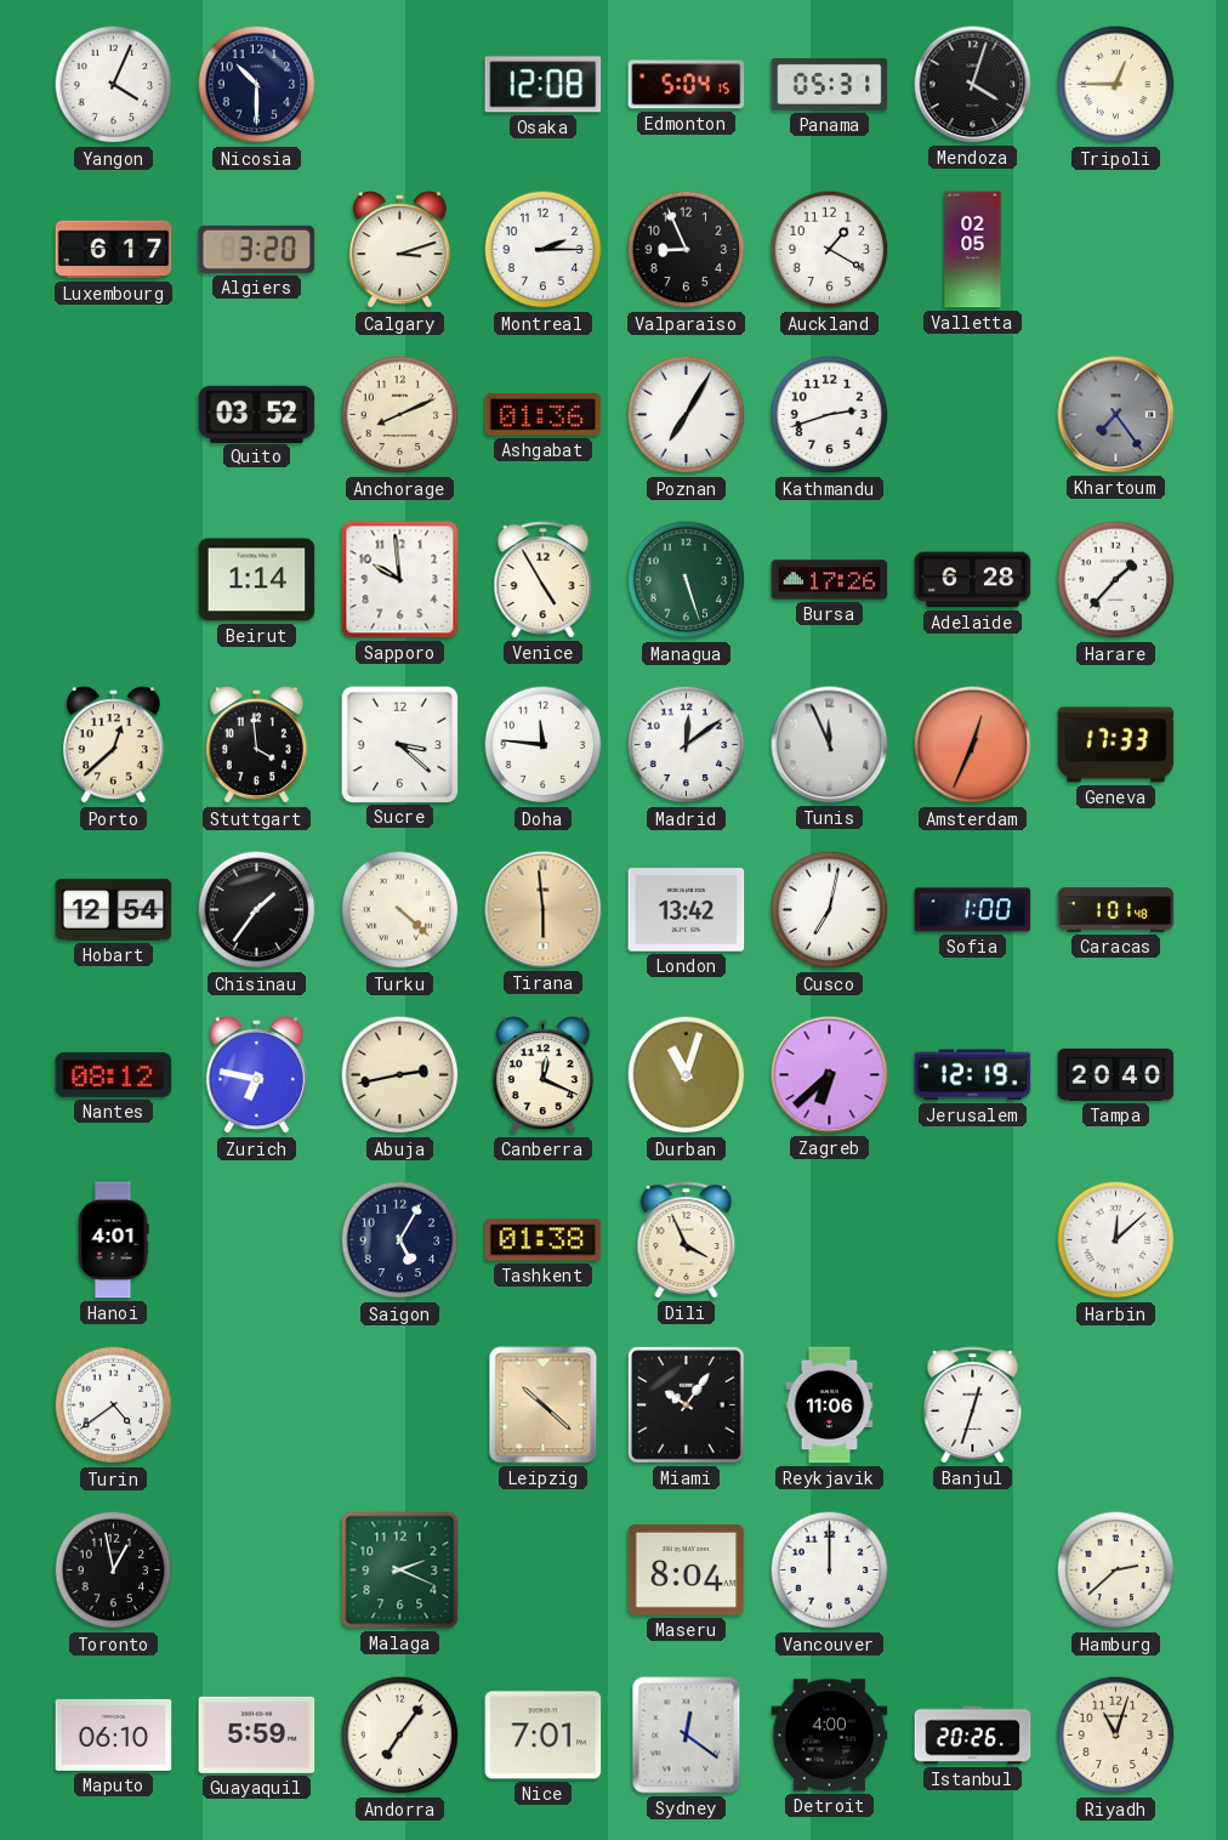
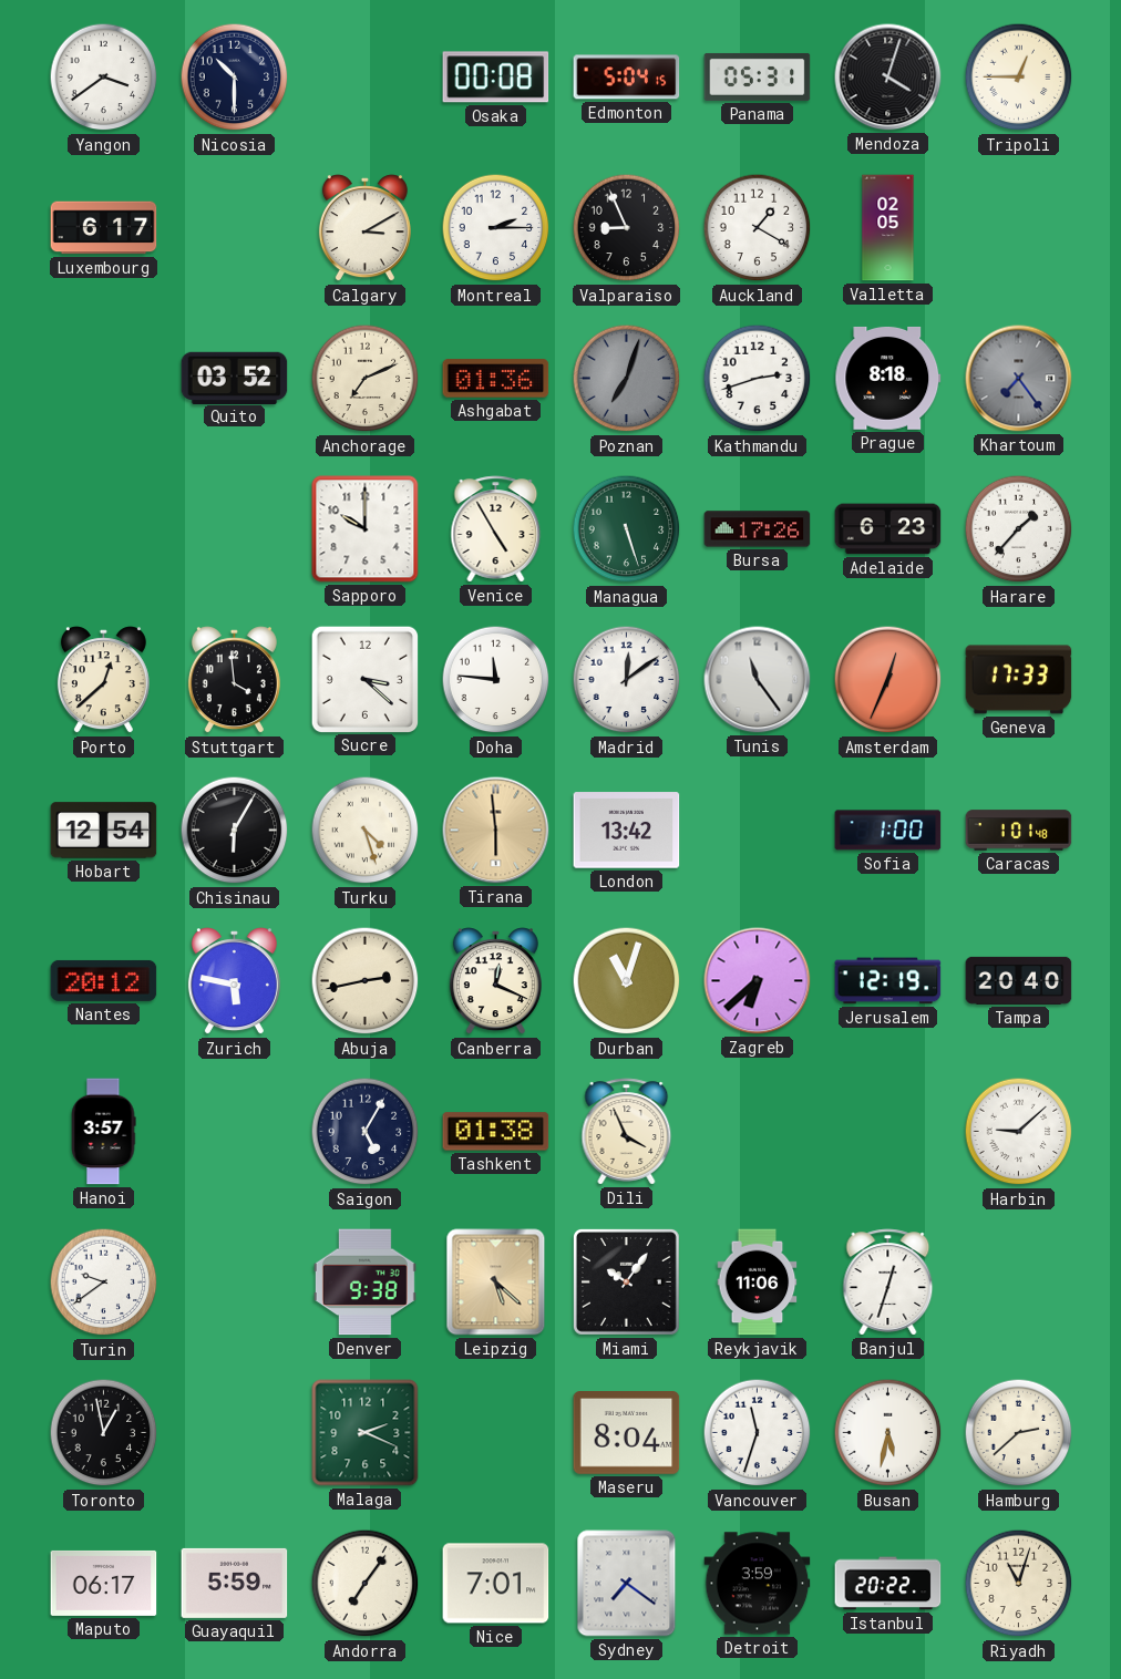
Yangon: 4:04 -> 3:39
Osaka: 12:08 -> 00:08
Algiers: 3:20 -> none
Calgary: 3:12 -> 3:10
Anchorage: 8:11 -> 7:11
Poznan: 7:05 -> 7:03
Poznan dial: white -> grey
Prague: none -> 8:18
Beirut: 1:14 -> none
Sapporo: 9:59 -> 10:00
Adelaide: 6:28 -> 6:23
Tunis: 11:56 -> 11:24
Chisinau: 1:36 -> 6:05
Turku: 4:22 -> 4:27
Cusco: 7:02 -> none
Nantes: 08:12 -> 20:12
Zurich: 6:47 -> 5:47
Hanoi: 4:01 -> 3:57
Harbin: 12:08 -> 9:08
Turin: 4:39 -> 9:39
Denver: none -> 9:38
Leipzig: 10:22 -> 5:22
Vancouver: 12:00 -> 11:33
Busan: none -> 5:32
Maputo: 06:10 -> 06:17
Sydney: 12:21 -> 7:21
Detroit: 4:00 -> 3:59
Istanbul: 20:26 -> 20:22
